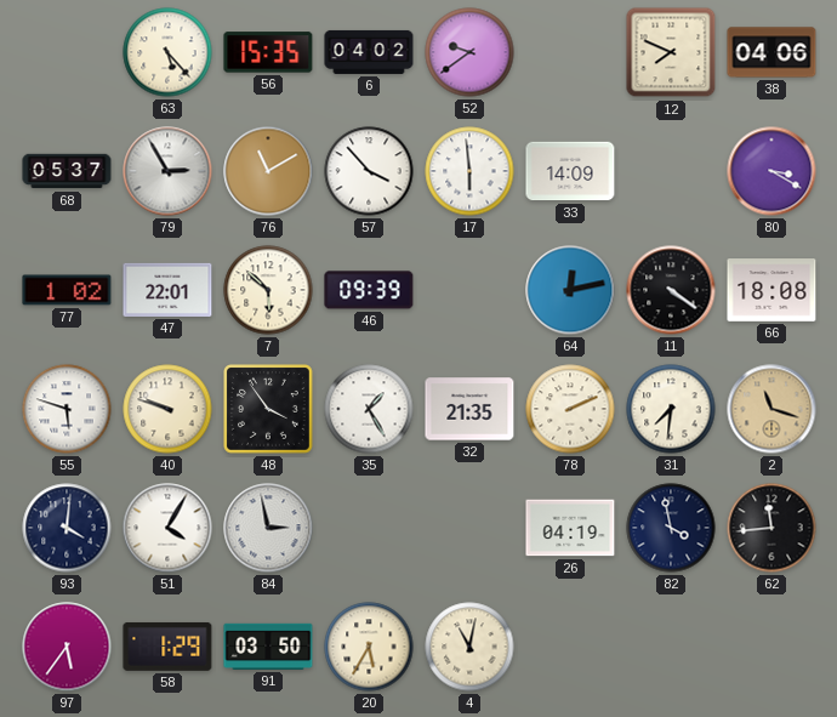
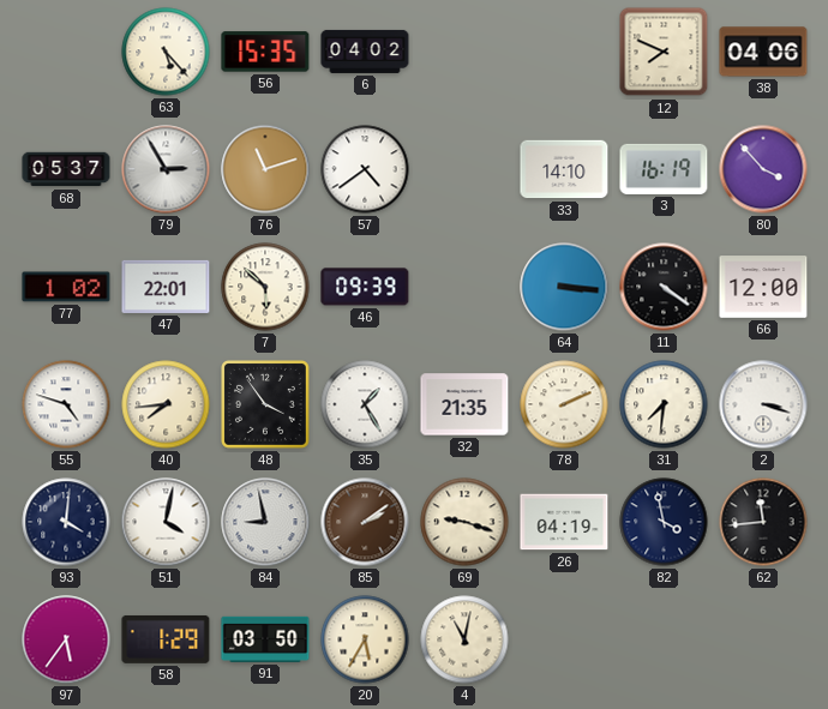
52: 9:39 -> none
76: 11:10 -> 11:12
57: 3:53 -> 4:39
17: 5:59 -> none
33: 14:09 -> 14:10
3: none -> 16:19
80: 3:20 -> 3:53
64: 12:13 -> 3:16
66: 18:08 -> 12:00
55: 5:48 -> 4:48
40: 9:48 -> 7:44
2: 11:18 -> 3:18
2 dial: champagne -> white
51: 4:05 -> 4:02
84: 2:58 -> 8:58
85: none -> 2:09
69: none -> 9:18
